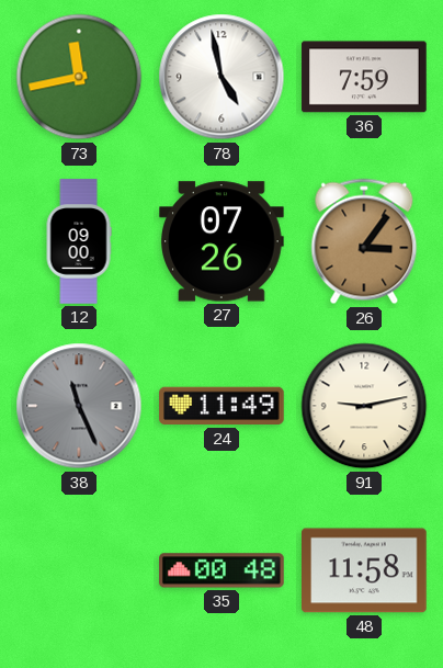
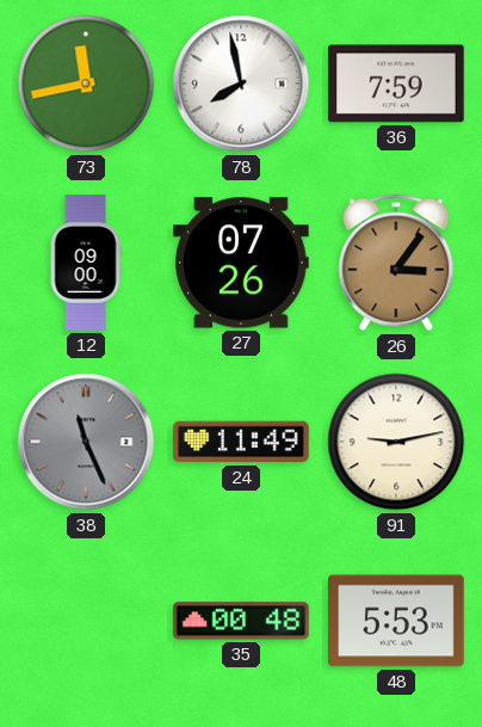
78: 4:58 -> 7:58
48: 11:58 -> 5:53
